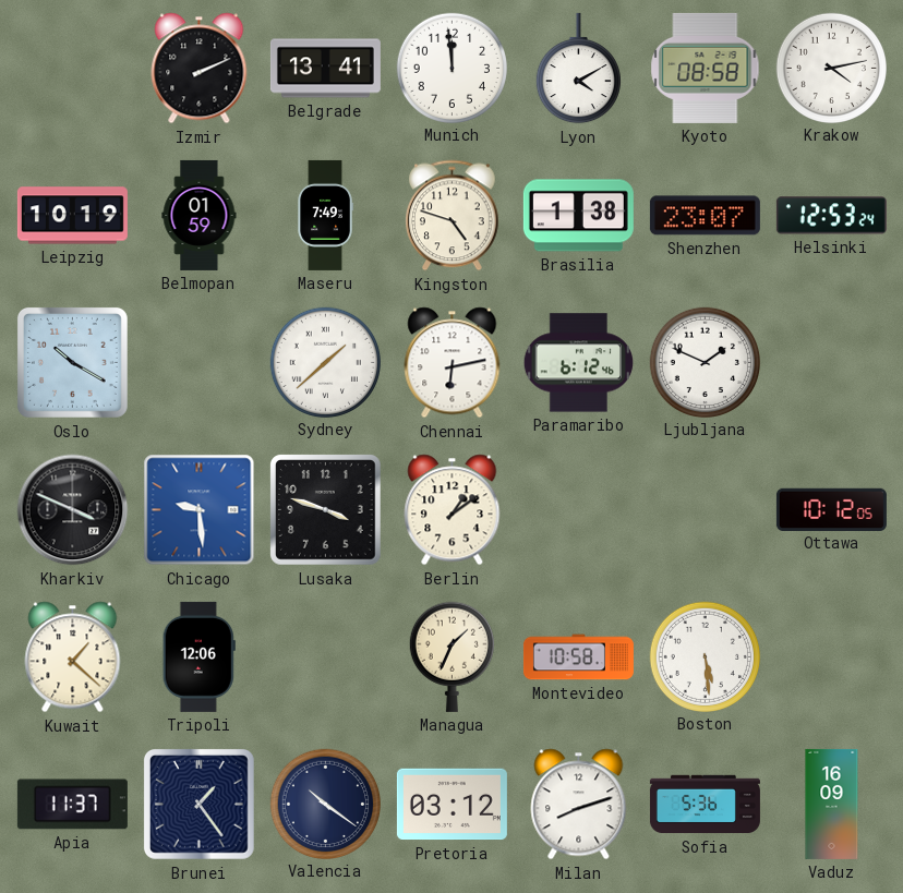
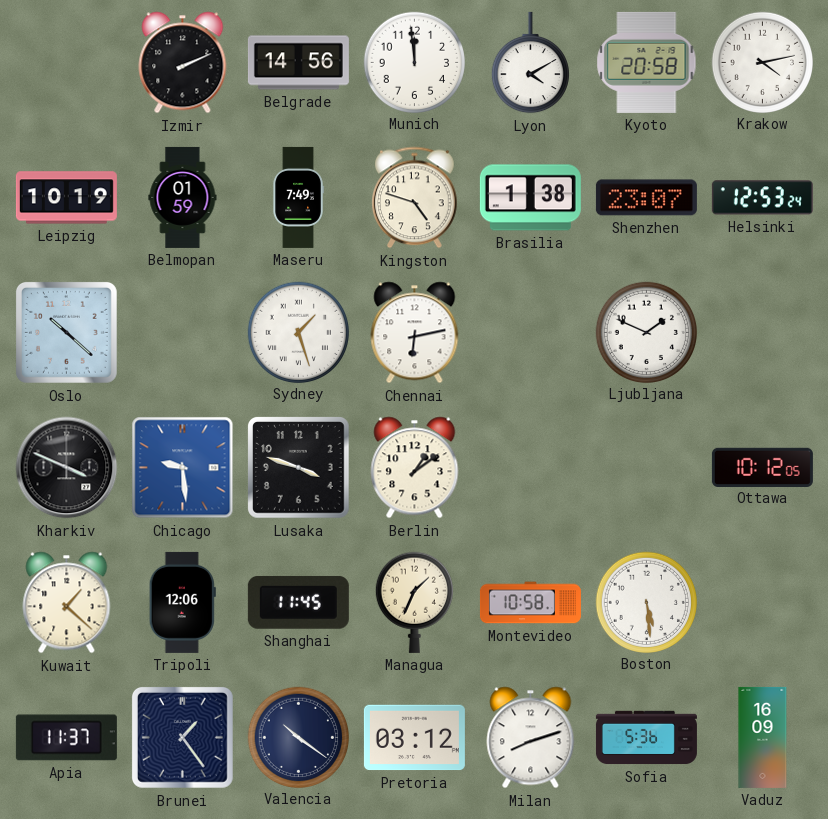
Belgrade: 13:41 -> 14:56
Kyoto: 08:58 -> 20:58
Oslo: 10:20 -> 10:22
Sydney: 1:38 -> 1:27
Paramaribo: 6:12 -> none
Shanghai: none -> 11:45
